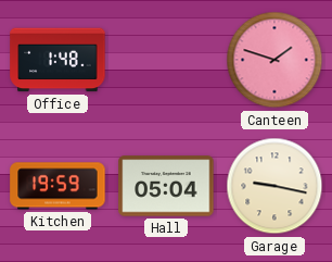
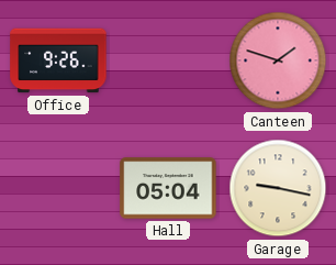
Office: 1:48 -> 9:26
Kitchen: 19:59 -> none
